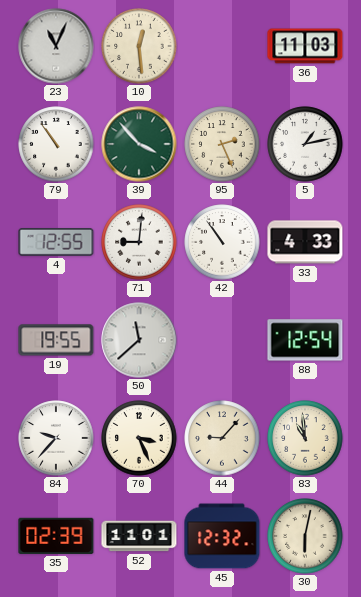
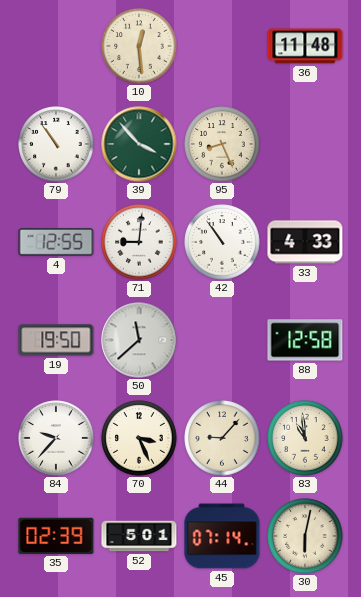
23: 11:04 -> none
36: 11:03 -> 11:48
95: 2:26 -> 8:26
5: 1:13 -> none
19: 19:55 -> 19:50
88: 12:54 -> 12:58
52: 11:01 -> 5:01
45: 12:32 -> 07:14
